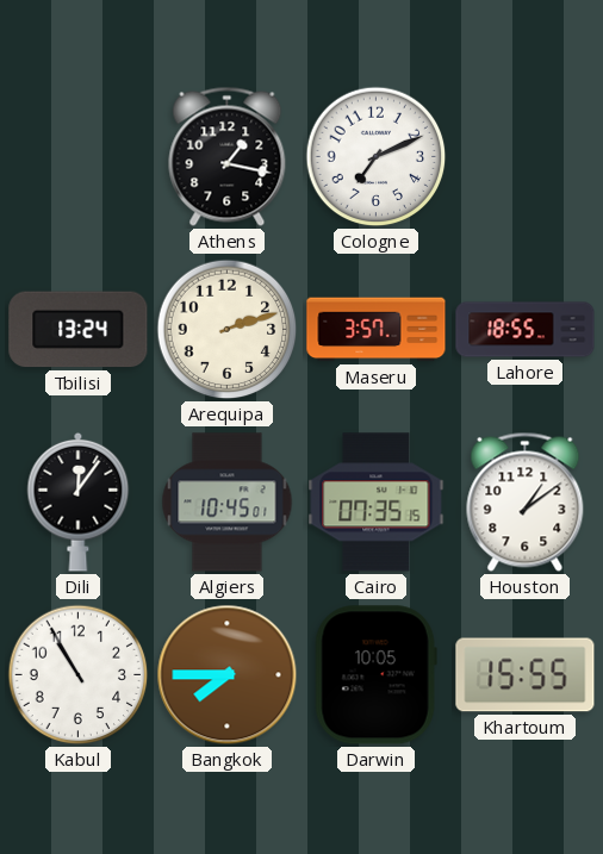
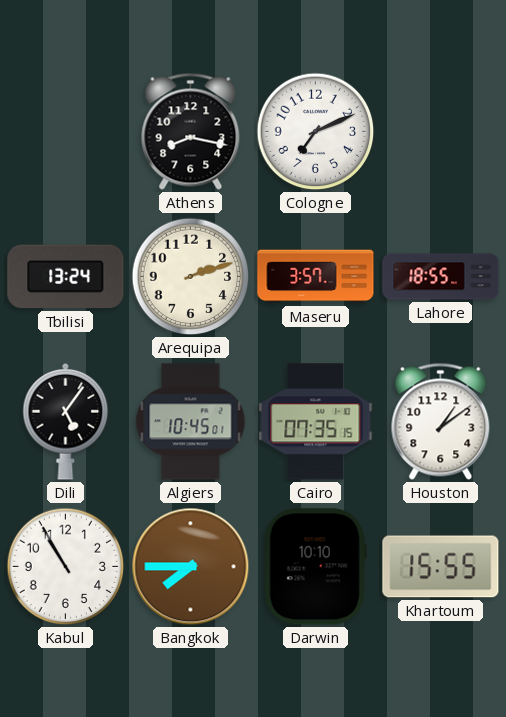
Athens: 1:17 -> 8:17
Dili: 12:06 -> 5:06
Darwin: 10:05 -> 10:10
